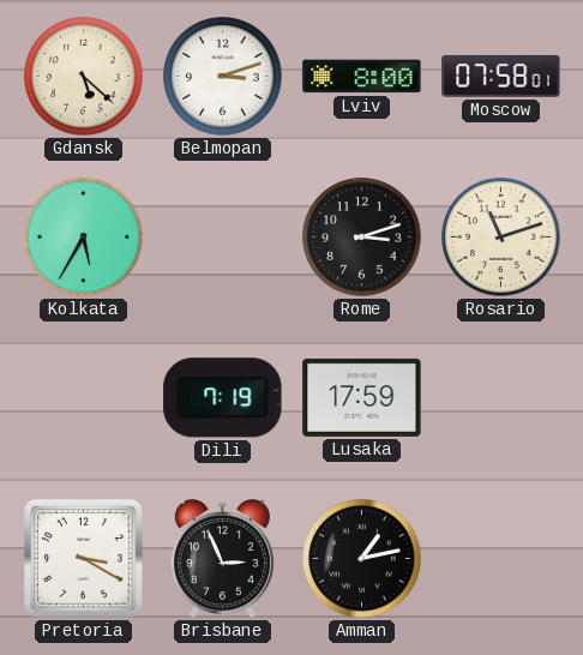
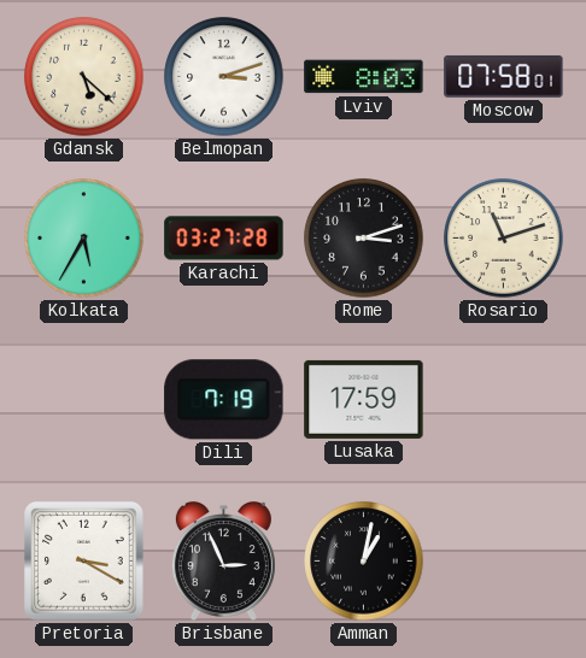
Lviv: 8:00 -> 8:03
Karachi: none -> 03:27
Amman: 1:13 -> 1:02
